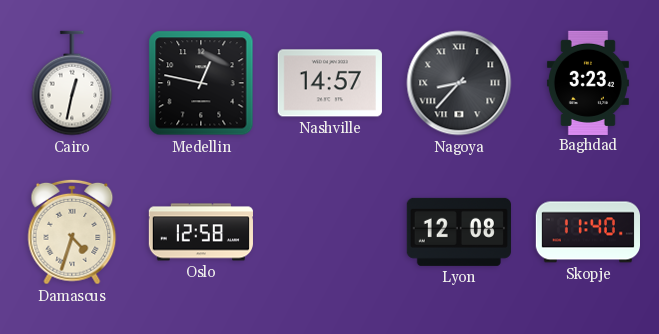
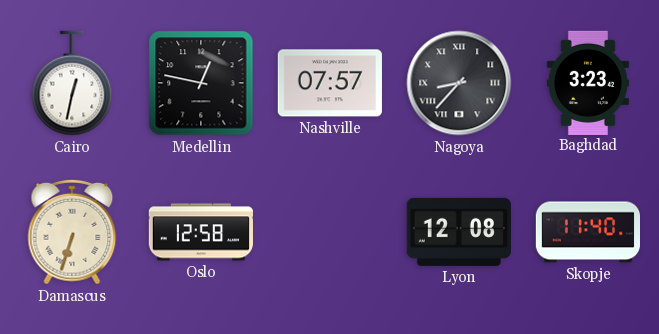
Nashville: 14:57 -> 07:57
Damascus: 4:33 -> 6:33
